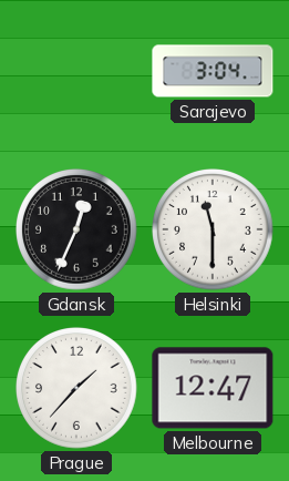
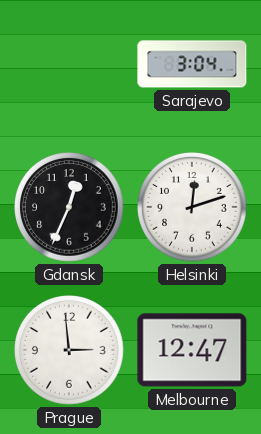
Helsinki: 11:30 -> 12:12
Prague: 1:37 -> 2:59
